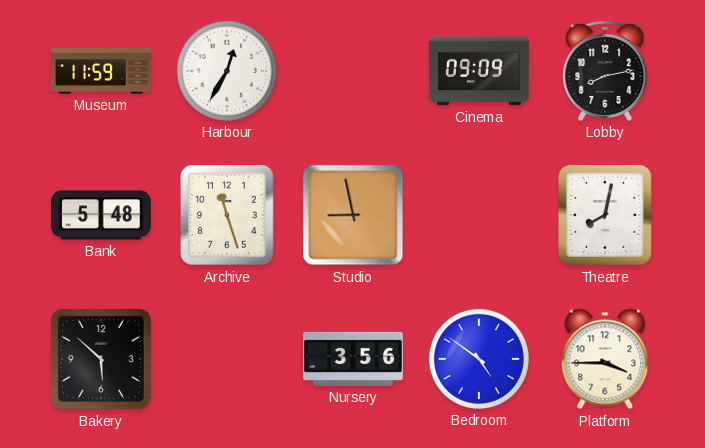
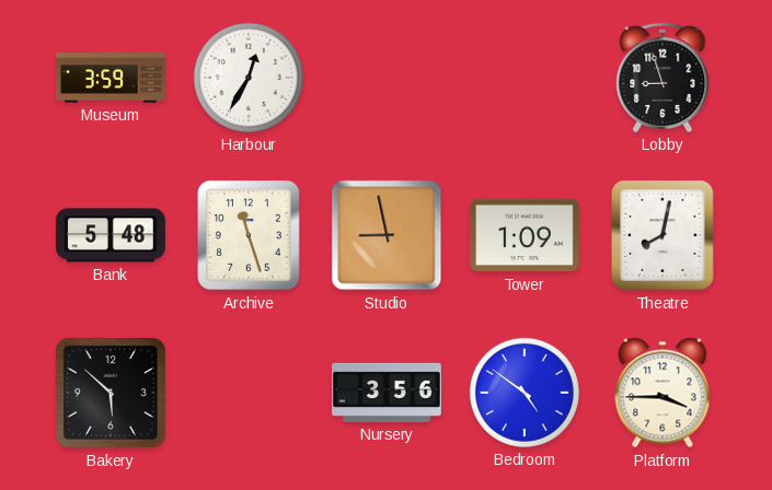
Museum: 11:59 -> 3:59
Cinema: 09:09 -> none
Lobby: 8:13 -> 8:57
Tower: none -> 1:09
